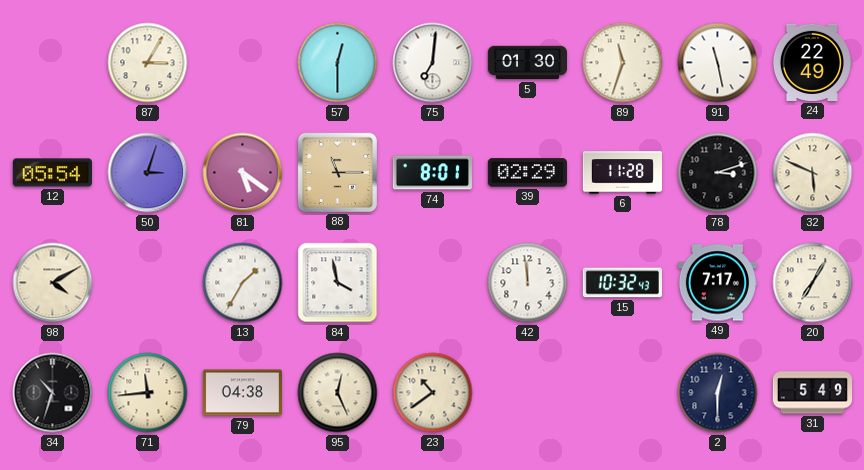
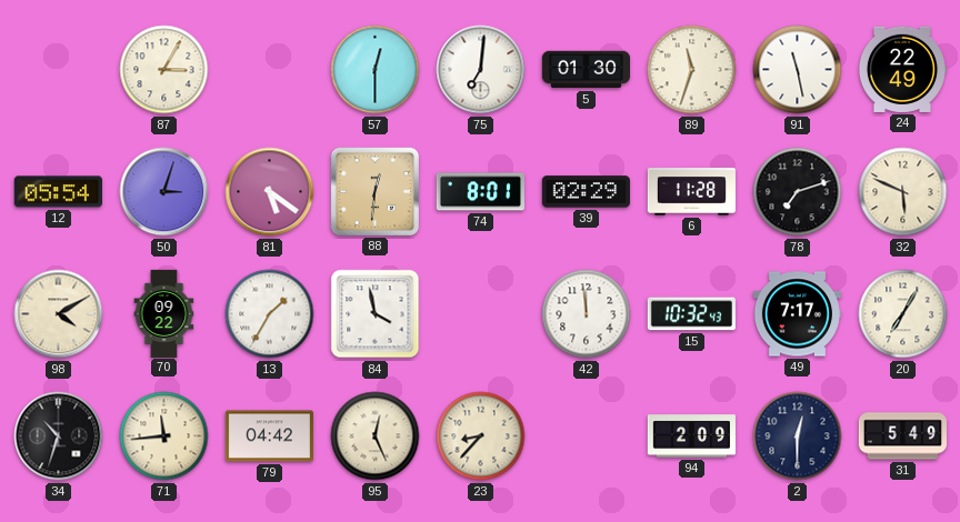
88: 11:15 -> 12:31
78: 3:12 -> 7:12
70: none -> 09:22
79: 04:38 -> 04:42
23: 10:39 -> 8:37
94: none -> 2:09
